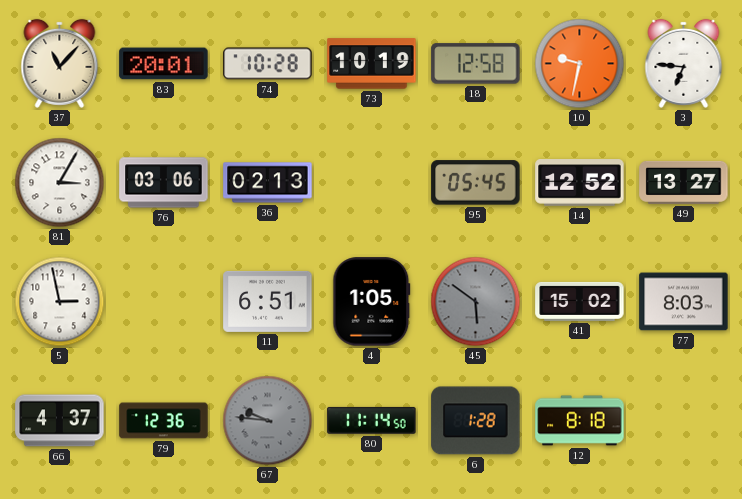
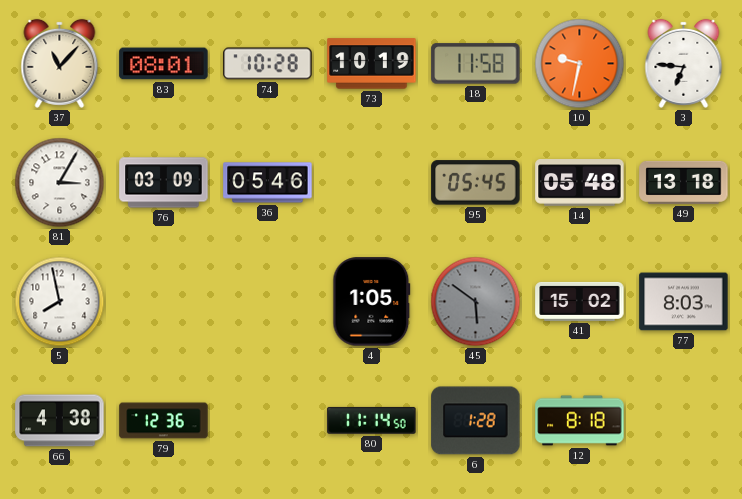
83: 20:01 -> 08:01
18: 12:58 -> 11:58
76: 03:06 -> 03:09
36: 02:13 -> 05:46
14: 12:52 -> 05:48
49: 13:27 -> 13:18
5: 2:58 -> 7:58
11: 6:51 -> none
66: 4:37 -> 4:38
67: 9:46 -> none
